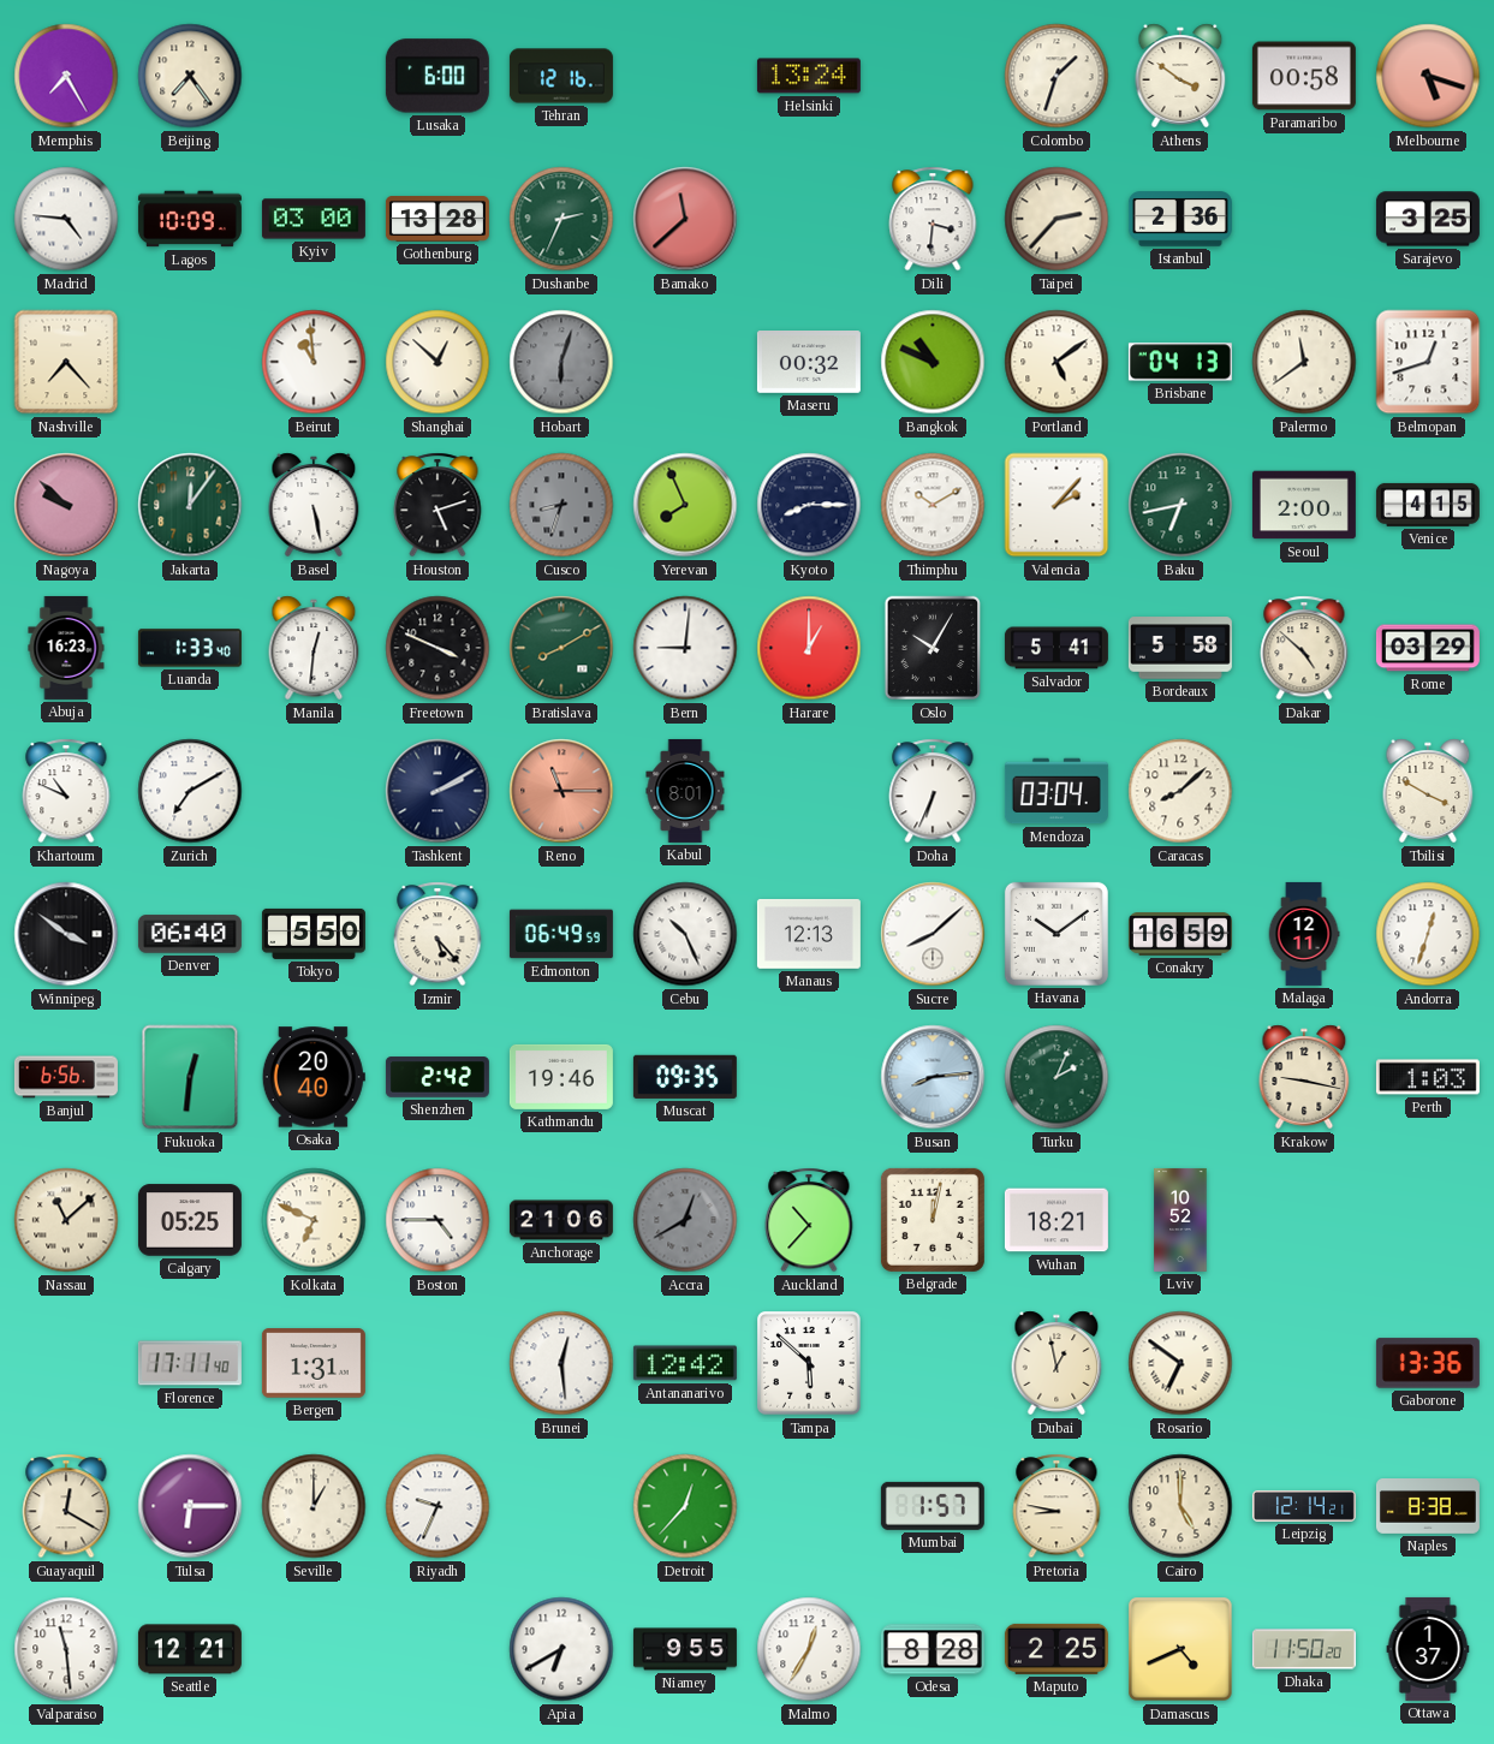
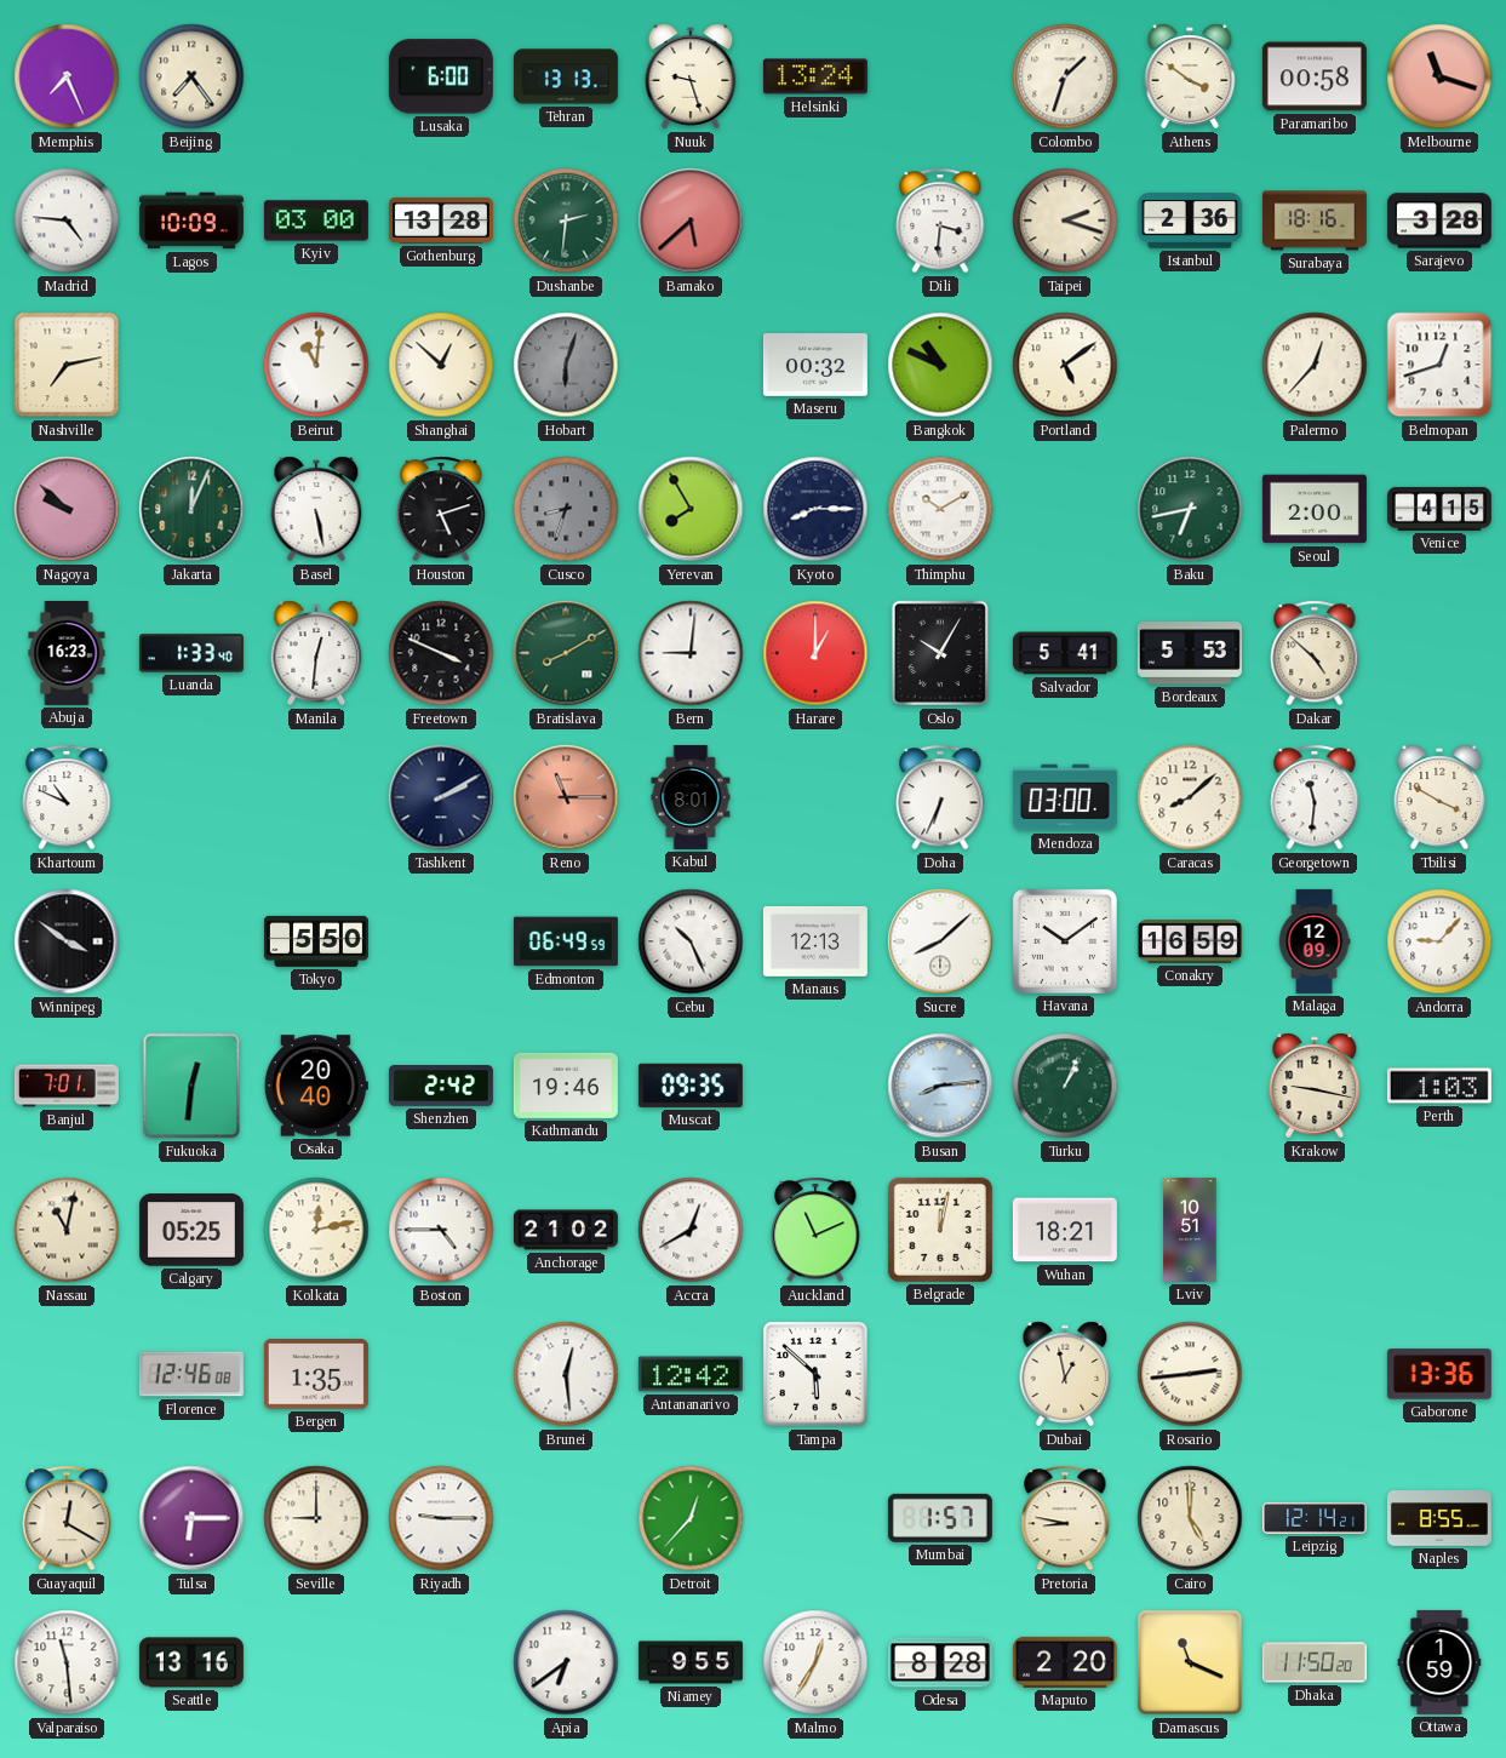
Memphis: 7:25 -> 7:26
Tehran: 12:16 -> 13:13
Nuuk: none -> 9:27
Melbourne: 5:18 -> 11:18
Dushanbe: 2:34 -> 2:31
Bamako: 11:38 -> 5:38
Taipei: 2:37 -> 2:18
Surabaya: none -> 18:16
Sarajevo: 3:25 -> 3:28
Nashville: 7:23 -> 7:13
Beirut: 10:59 -> 11:01
Brisbane: 04:13 -> none
Palermo: 11:39 -> 12:37
Jakarta: 12:06 -> 12:04
Yerevan: 7:56 -> 7:55
Valencia: 2:07 -> none
Bordeaux: 5:58 -> 5:53
Rome: 03:29 -> none
Zurich: 7:10 -> none
Mendoza: 03:04 -> 03:00
Georgetown: none -> 11:31
Denver: 06:40 -> none
Izmir: 5:23 -> none
Malaga: 12:11 -> 12:09
Andorra: 12:33 -> 9:07
Banjul: 6:56 -> 7:01
Turku: 2:04 -> 1:04
Nassau: 11:08 -> 11:02
Kolkata: 6:49 -> 12:13
Anchorage: 21:06 -> 21:02
Accra dial: grey -> white
Auckland: 10:37 -> 11:11
Lviv: 10:52 -> 10:51
Florence: 17:11 -> 12:46
Bergen: 1:31 -> 1:35
Rosario: 6:51 -> 2:44
Seville: 1:00 -> 9:00
Riyadh: 9:34 -> 9:15
Naples: 8:38 -> 8:55
Seattle: 12:21 -> 13:16
Apia: 6:40 -> 6:39
Maputo: 2:25 -> 2:20
Damascus: 4:41 -> 11:19
Ottawa: 1:37 -> 1:59
